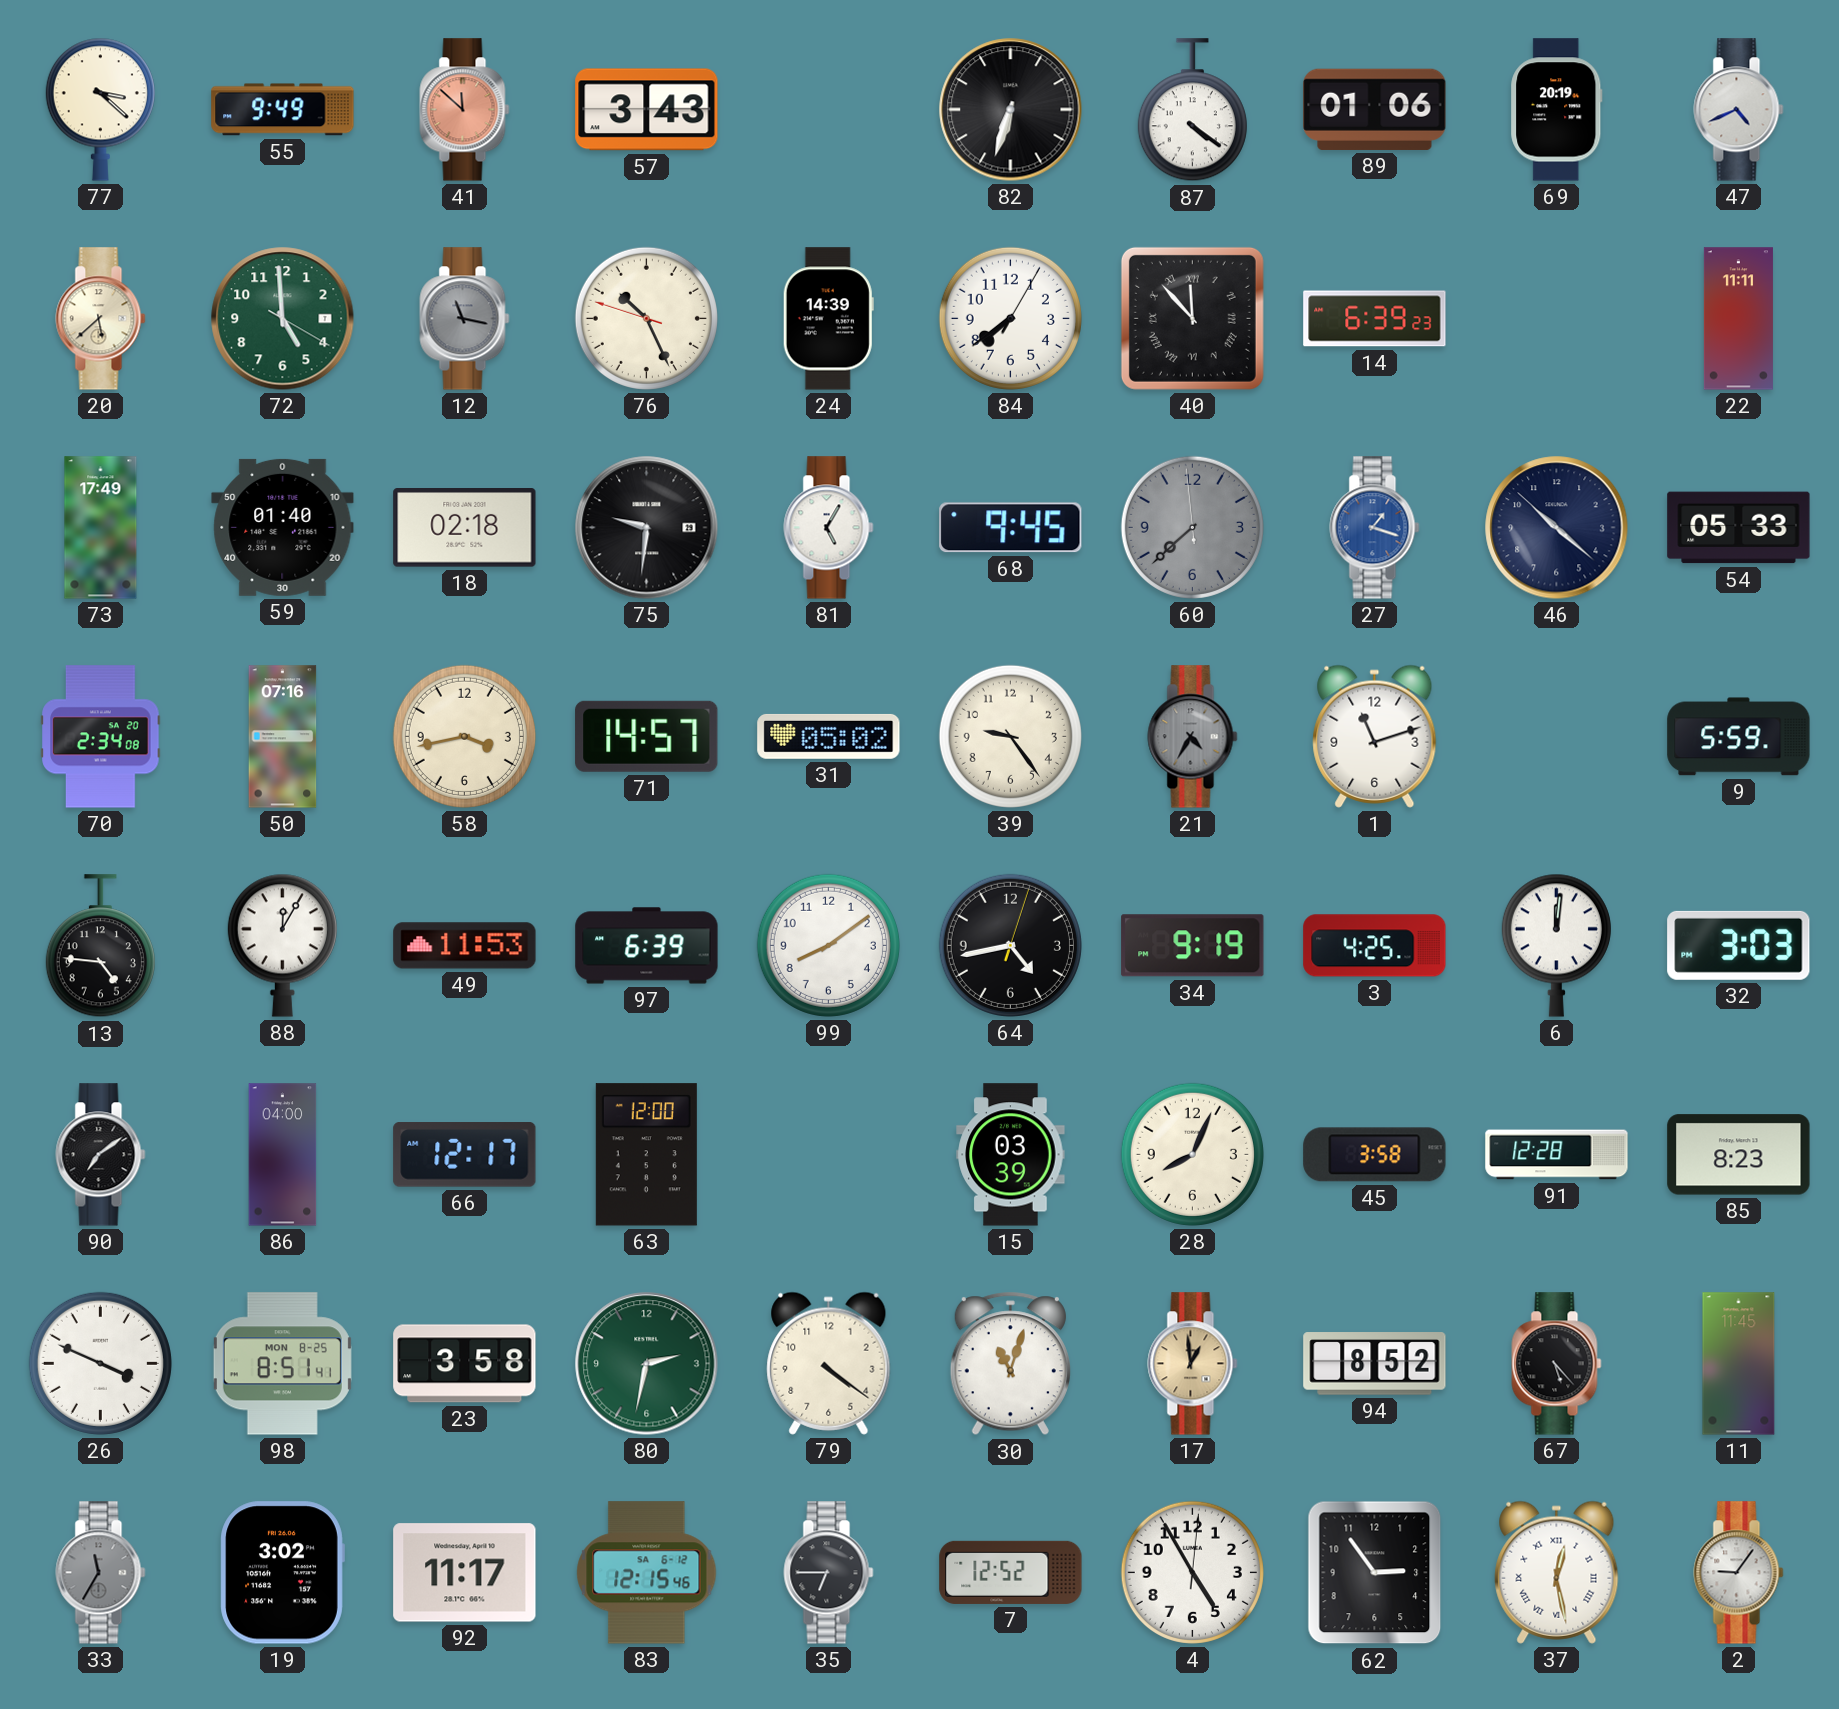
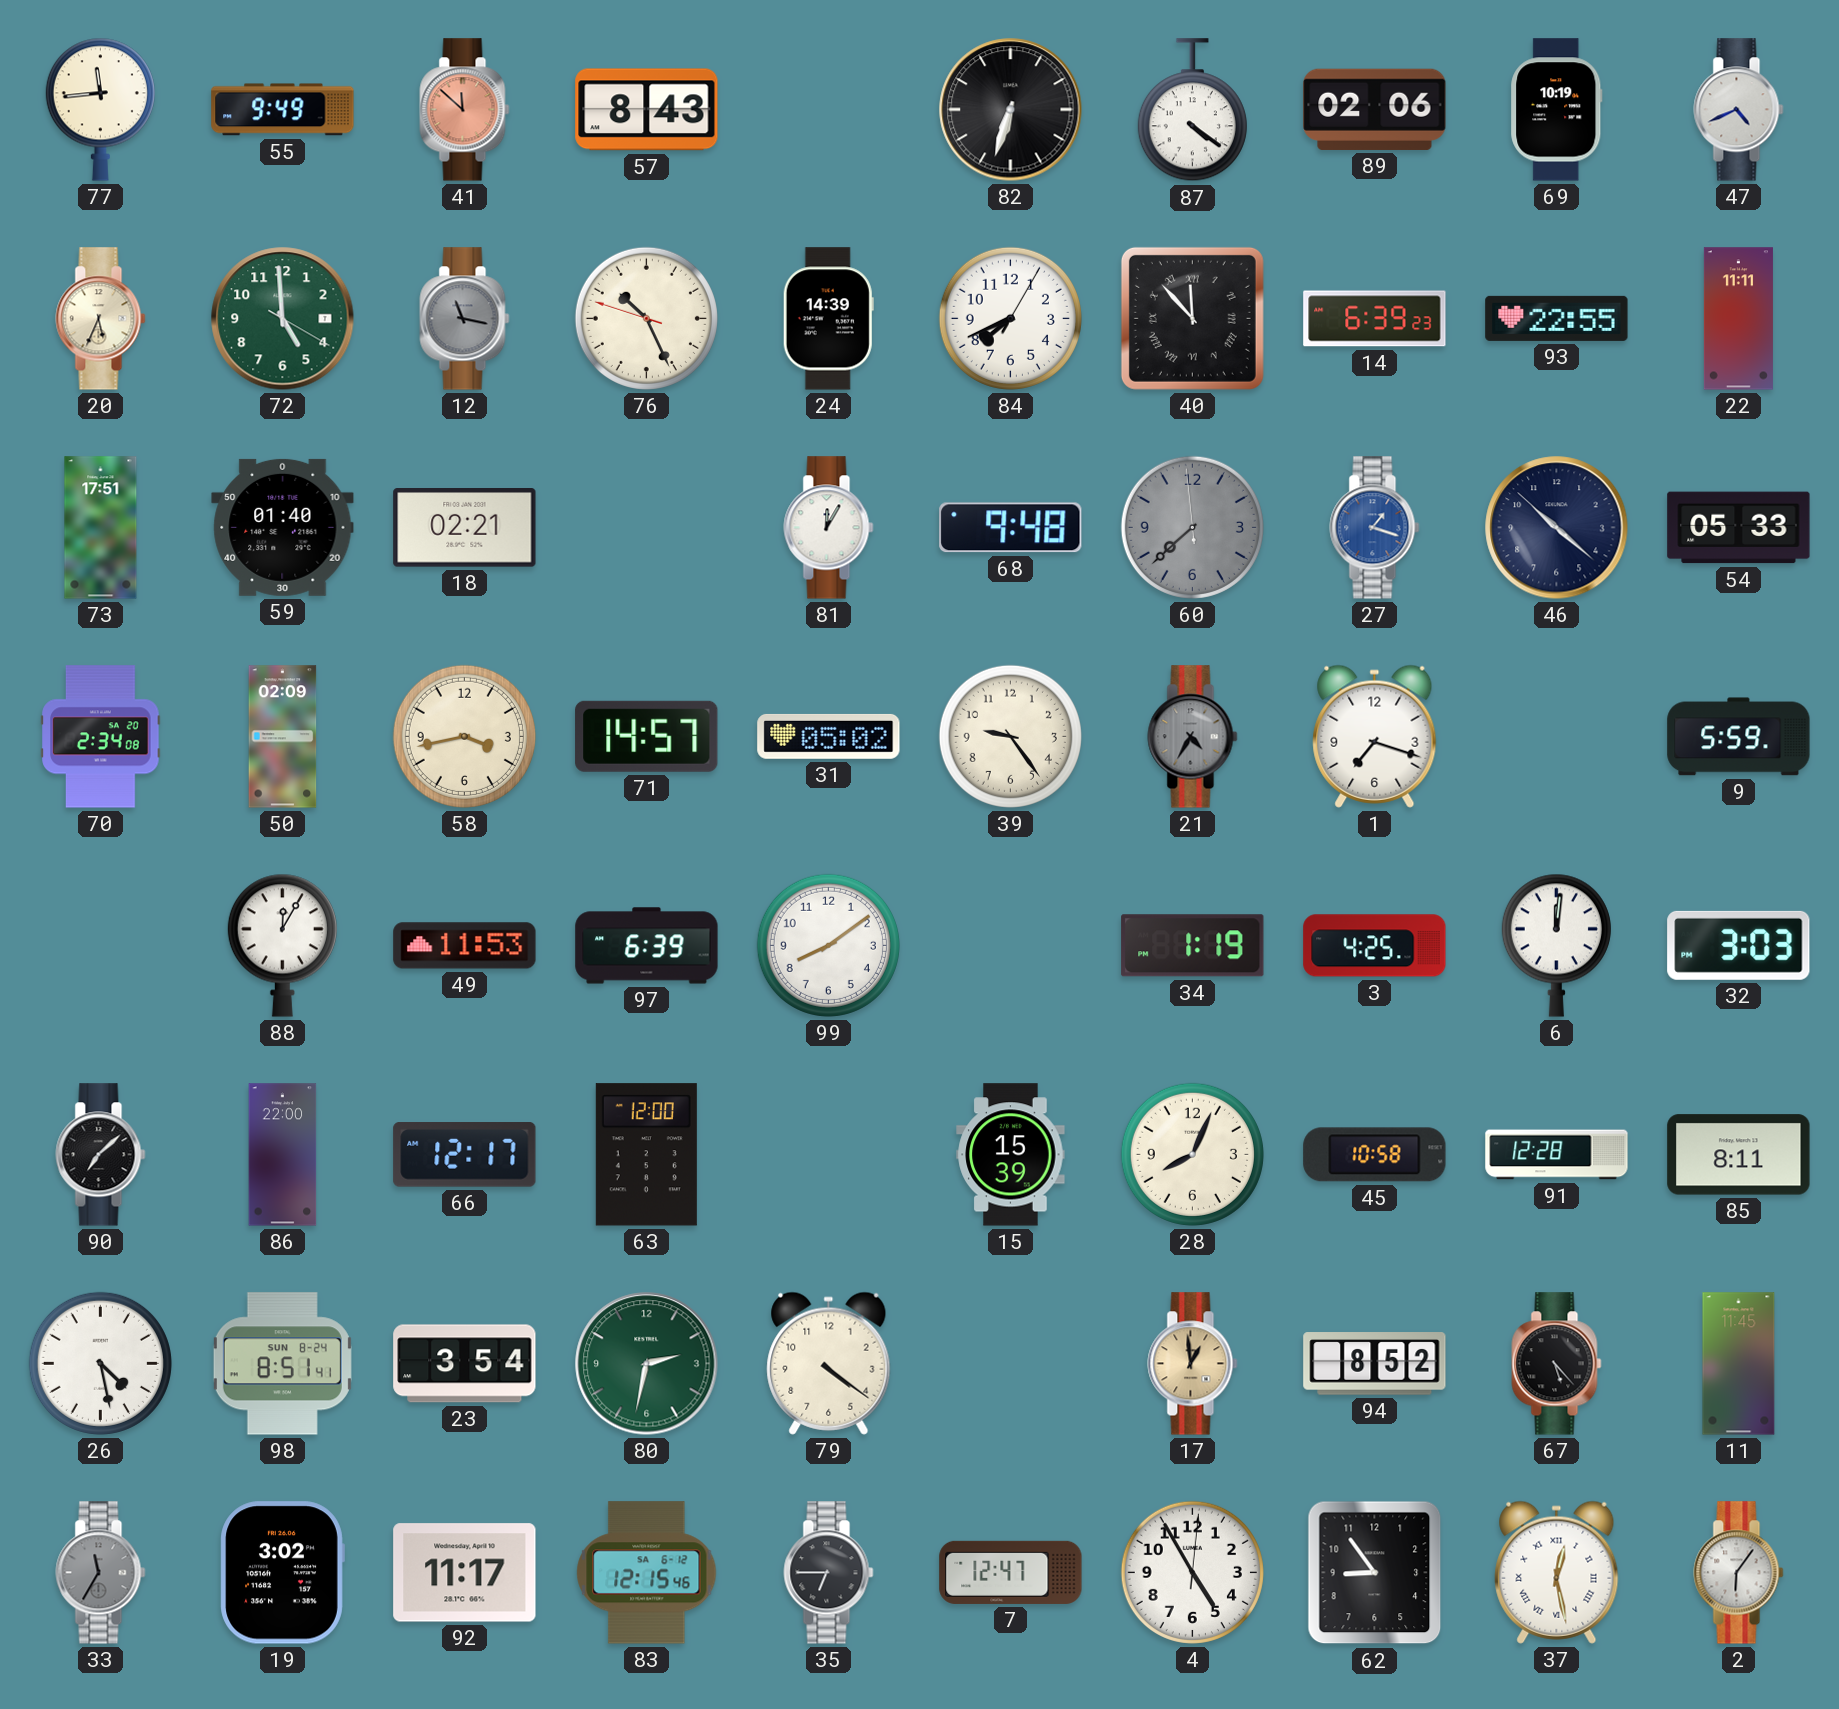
77: 3:22 -> 11:44
57: 3:43 -> 8:43
89: 01:06 -> 02:06
69: 20:19 -> 10:19
20: 5:38 -> 5:34
84: 7:39 -> 7:41
93: none -> 22:55
73: 17:49 -> 17:51
18: 02:18 -> 02:21
75: 9:31 -> none
81: 5:05 -> 12:05
68: 9:45 -> 9:48
50: 07:16 -> 02:09
1: 11:12 -> 7:18
13: 4:46 -> none
64: 4:43 -> none
34: 9:19 -> 1:19
90: 7:09 -> 7:08
86: 04:00 -> 22:00
15: 03:39 -> 15:39
45: 3:58 -> 10:58
85: 8:23 -> 8:11
26: 3:49 -> 4:28
98 date: MON 8-25 -> SUN 8-24
23: 3:58 -> 3:54
30: 11:03 -> none
7: 12:52 -> 12:47
62: 2:54 -> 8:54
2: 9:06 -> 6:06
